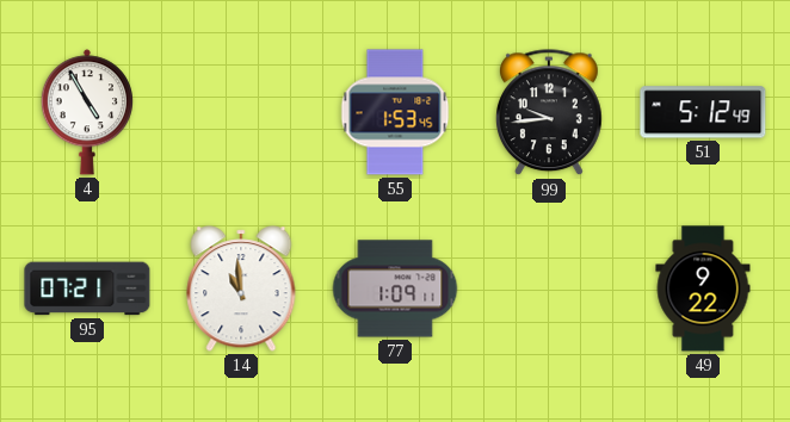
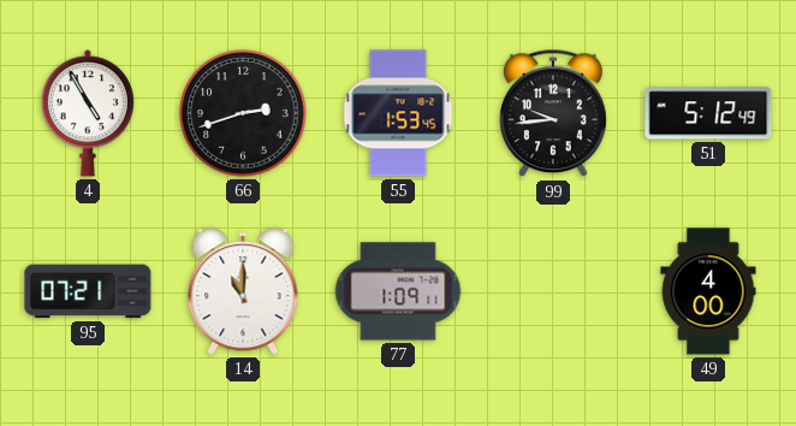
66: none -> 2:42
14: 10:59 -> 11:00
49: 9:22 -> 4:00
